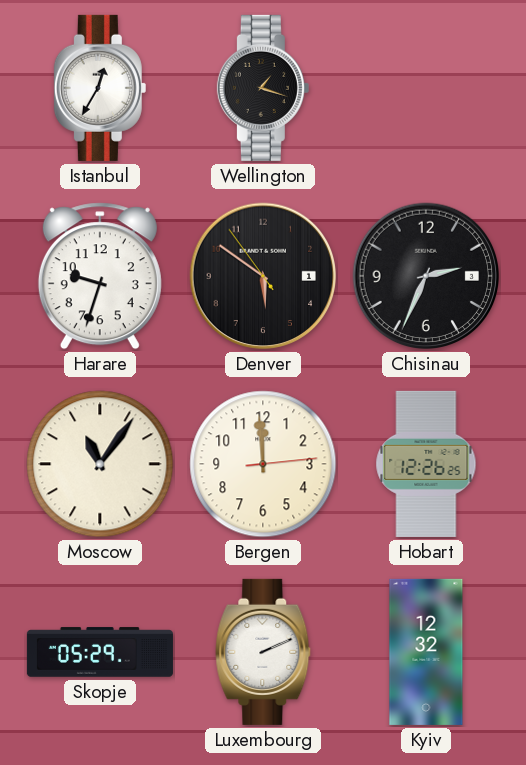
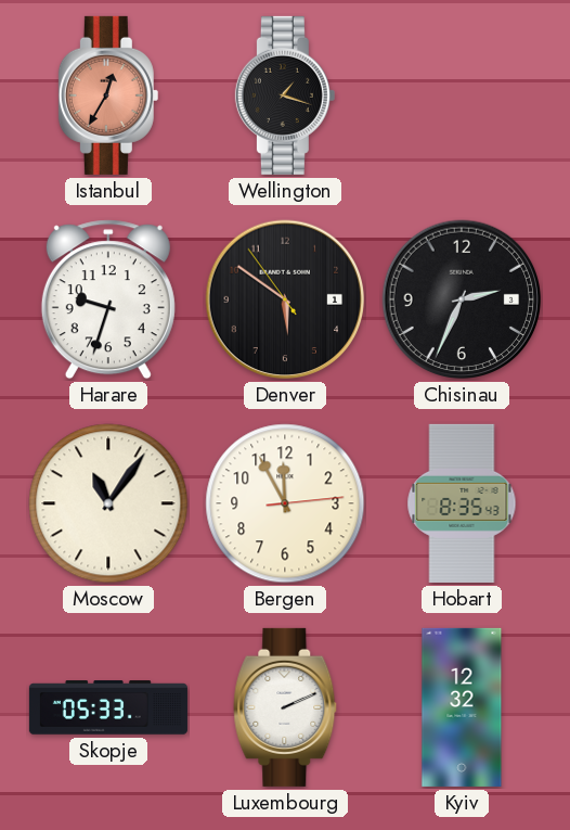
Istanbul dial: white -> salmon
Bergen: 11:59 -> 11:55
Hobart: 12:26 -> 8:35
Skopje: 05:29 -> 05:33
